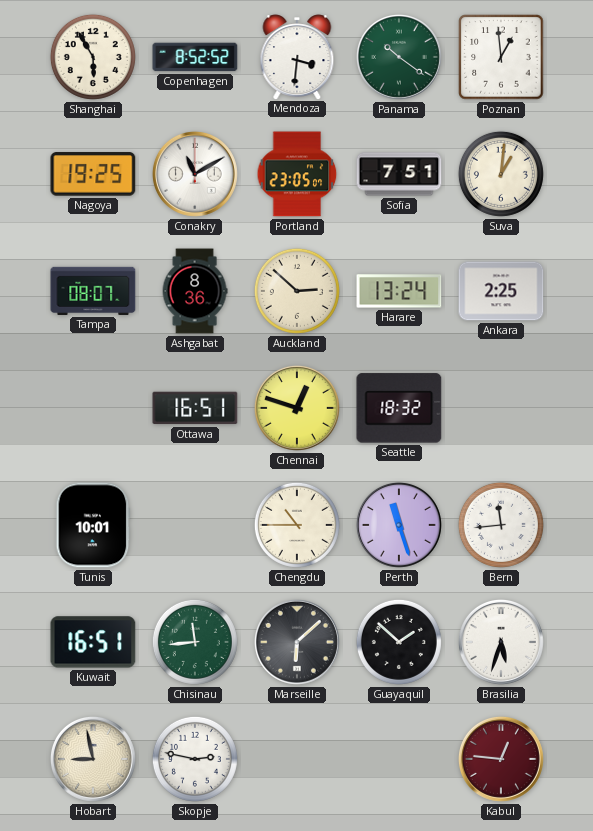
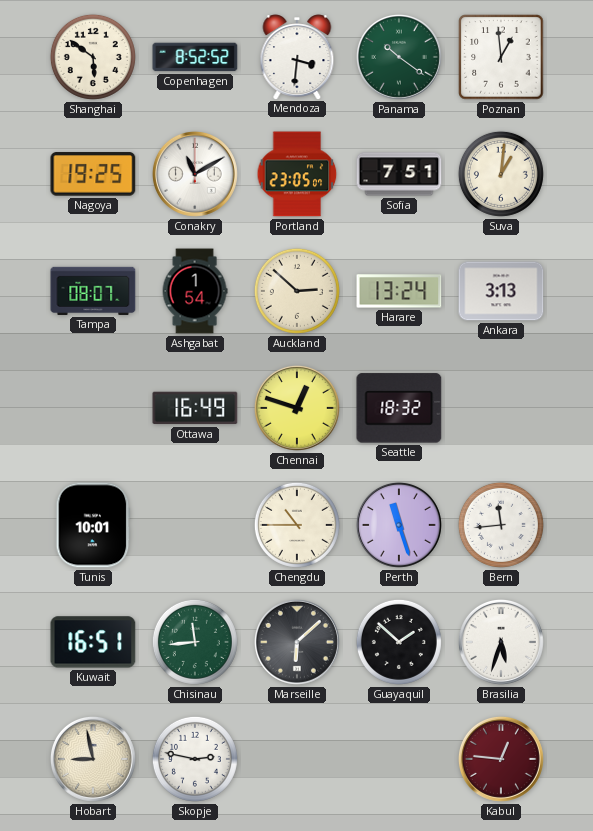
Shanghai: 5:55 -> 5:51
Ashgabat: 8:36 -> 1:54
Ankara: 2:25 -> 3:13
Ottawa: 16:51 -> 16:49
